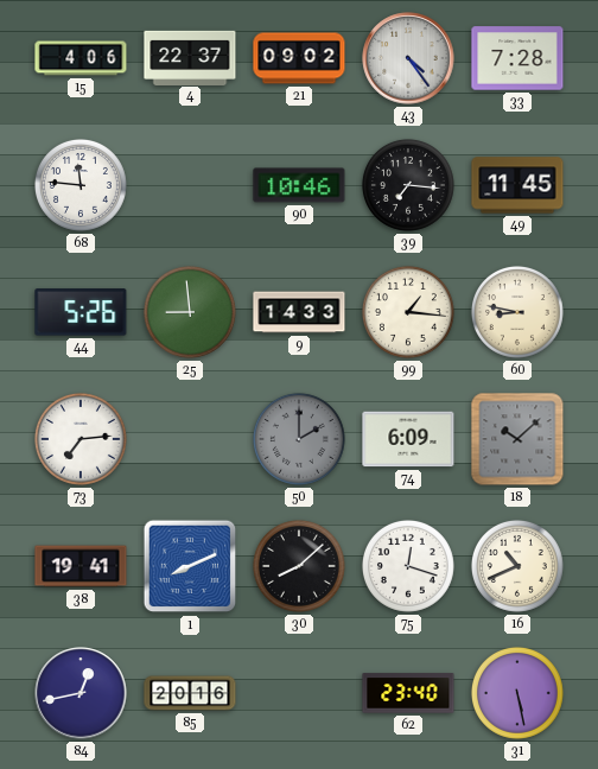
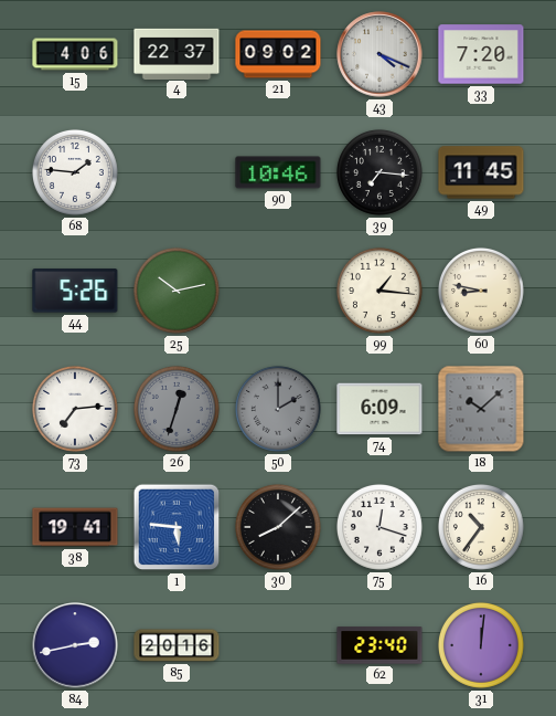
43: 4:24 -> 4:19
33: 7:28 -> 7:20
68: 11:46 -> 1:46
25: 8:59 -> 10:13
9: 14:33 -> none
26: none -> 12:33
1: 8:11 -> 5:46
16: 10:41 -> 10:36
84: 12:43 -> 2:43
31: 5:28 -> 12:01
